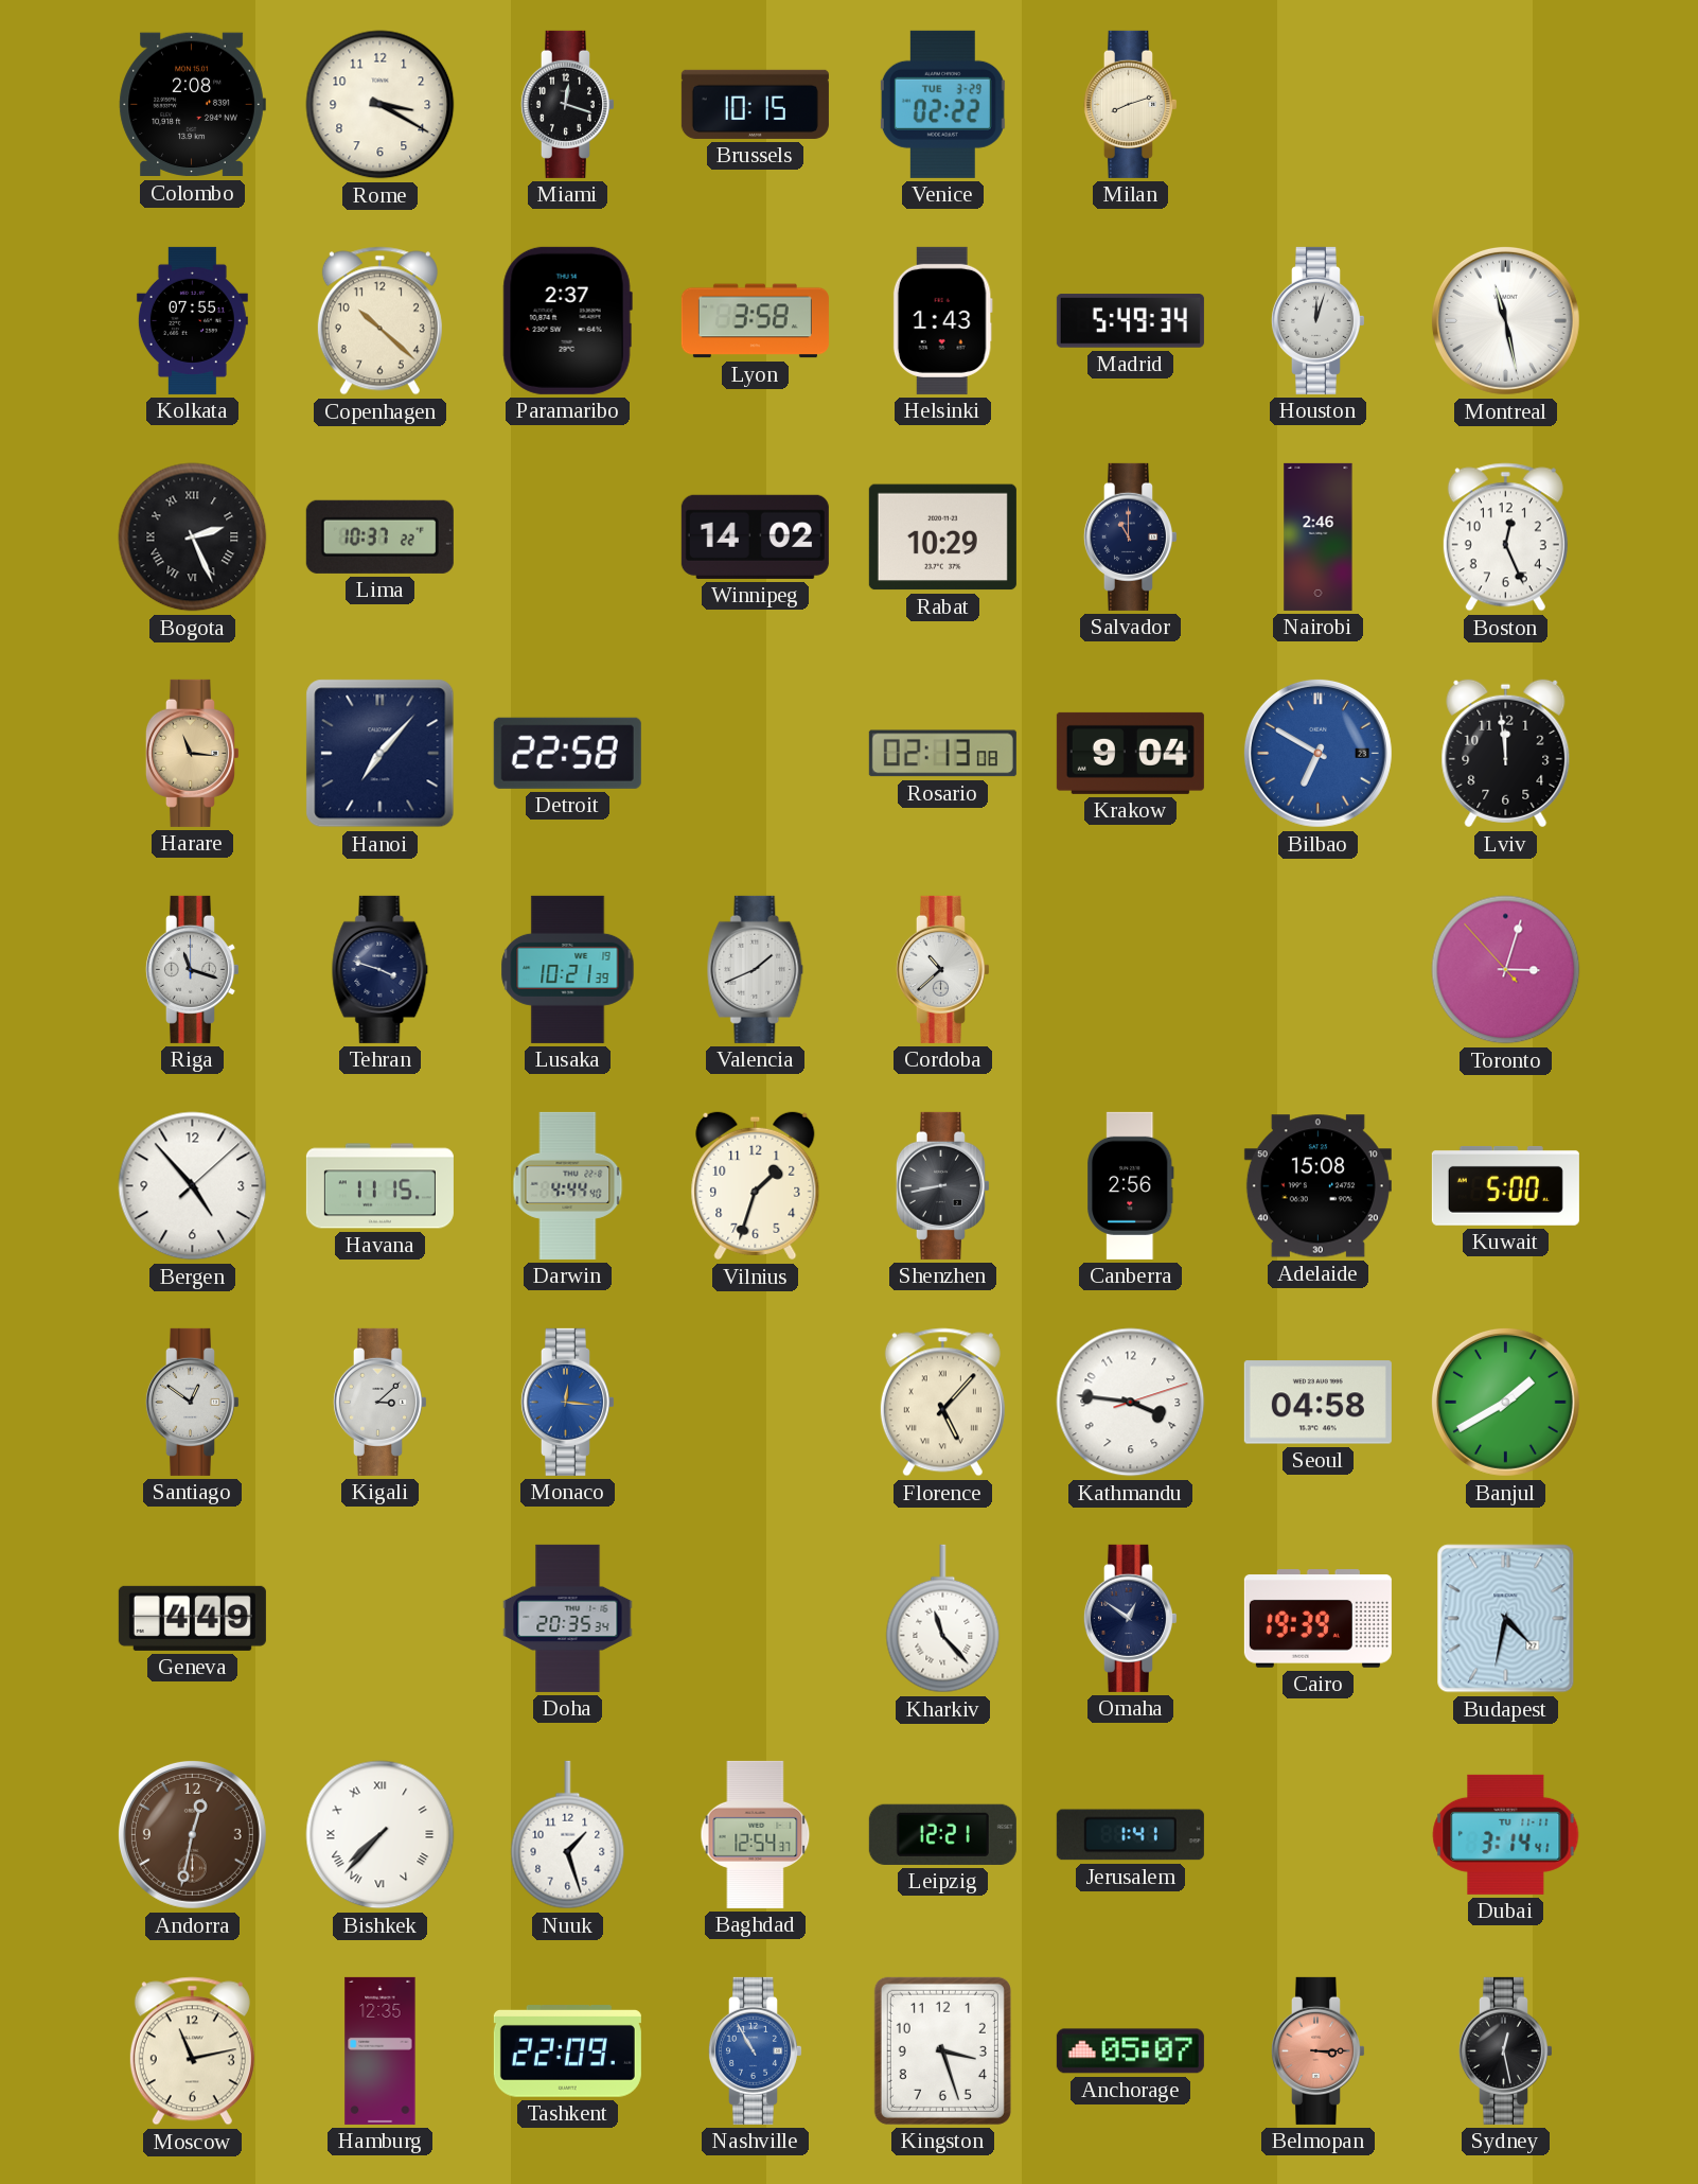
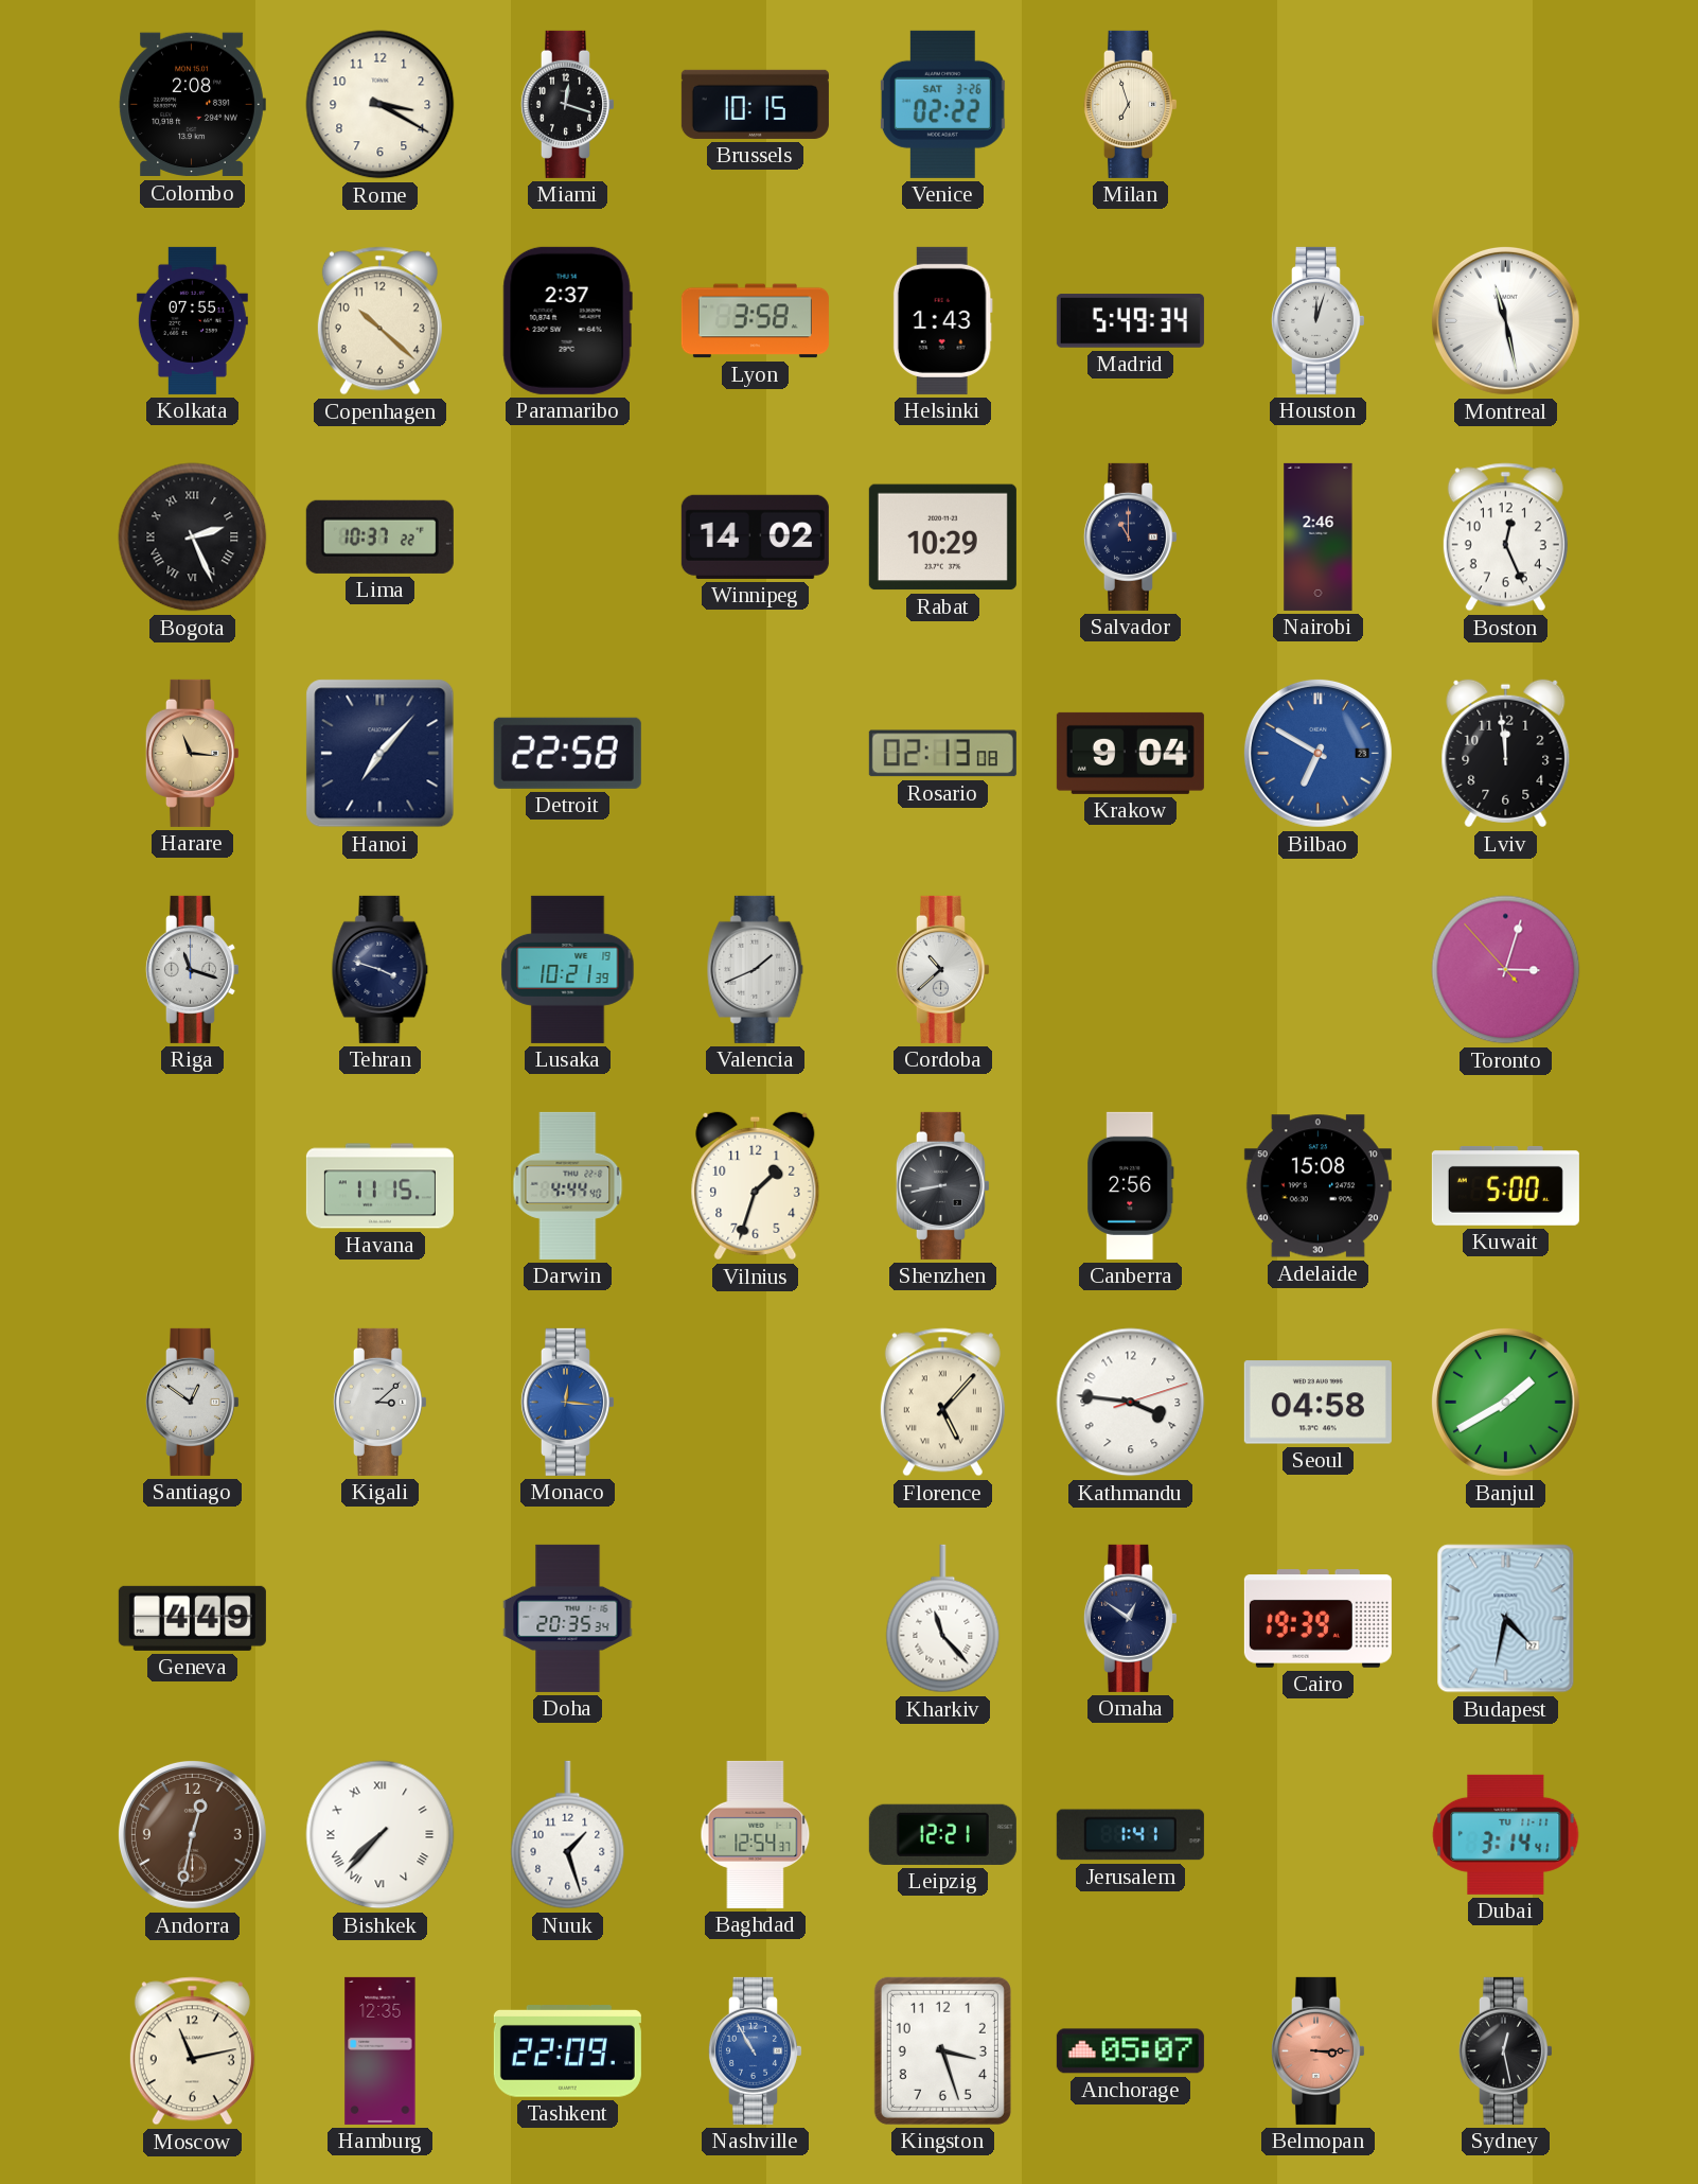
Venice date: TUE 3-29 -> SAT 3-26
Milan: 8:12 -> 6:57
Bergen: 4:53 -> none
